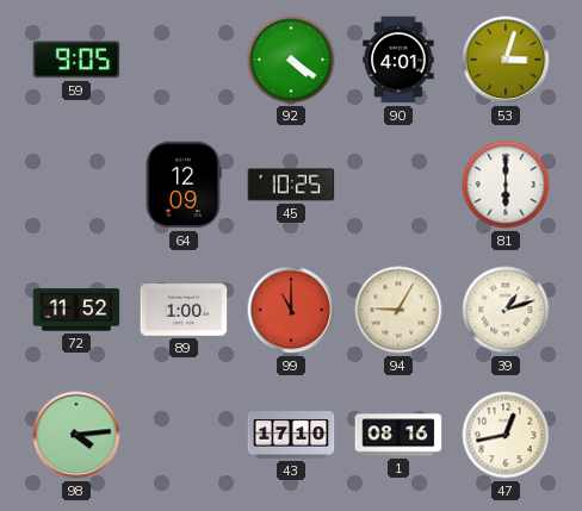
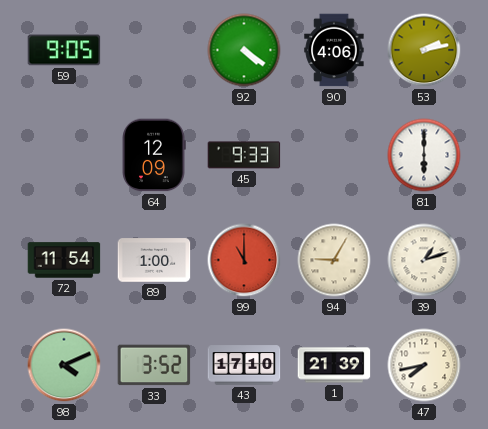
90: 4:01 -> 4:06
53: 3:03 -> 2:13
45: 10:25 -> 9:33
72: 11:52 -> 11:54
98: 4:14 -> 4:11
33: none -> 3:52
1: 08:16 -> 21:39
47: 12:43 -> 7:43
